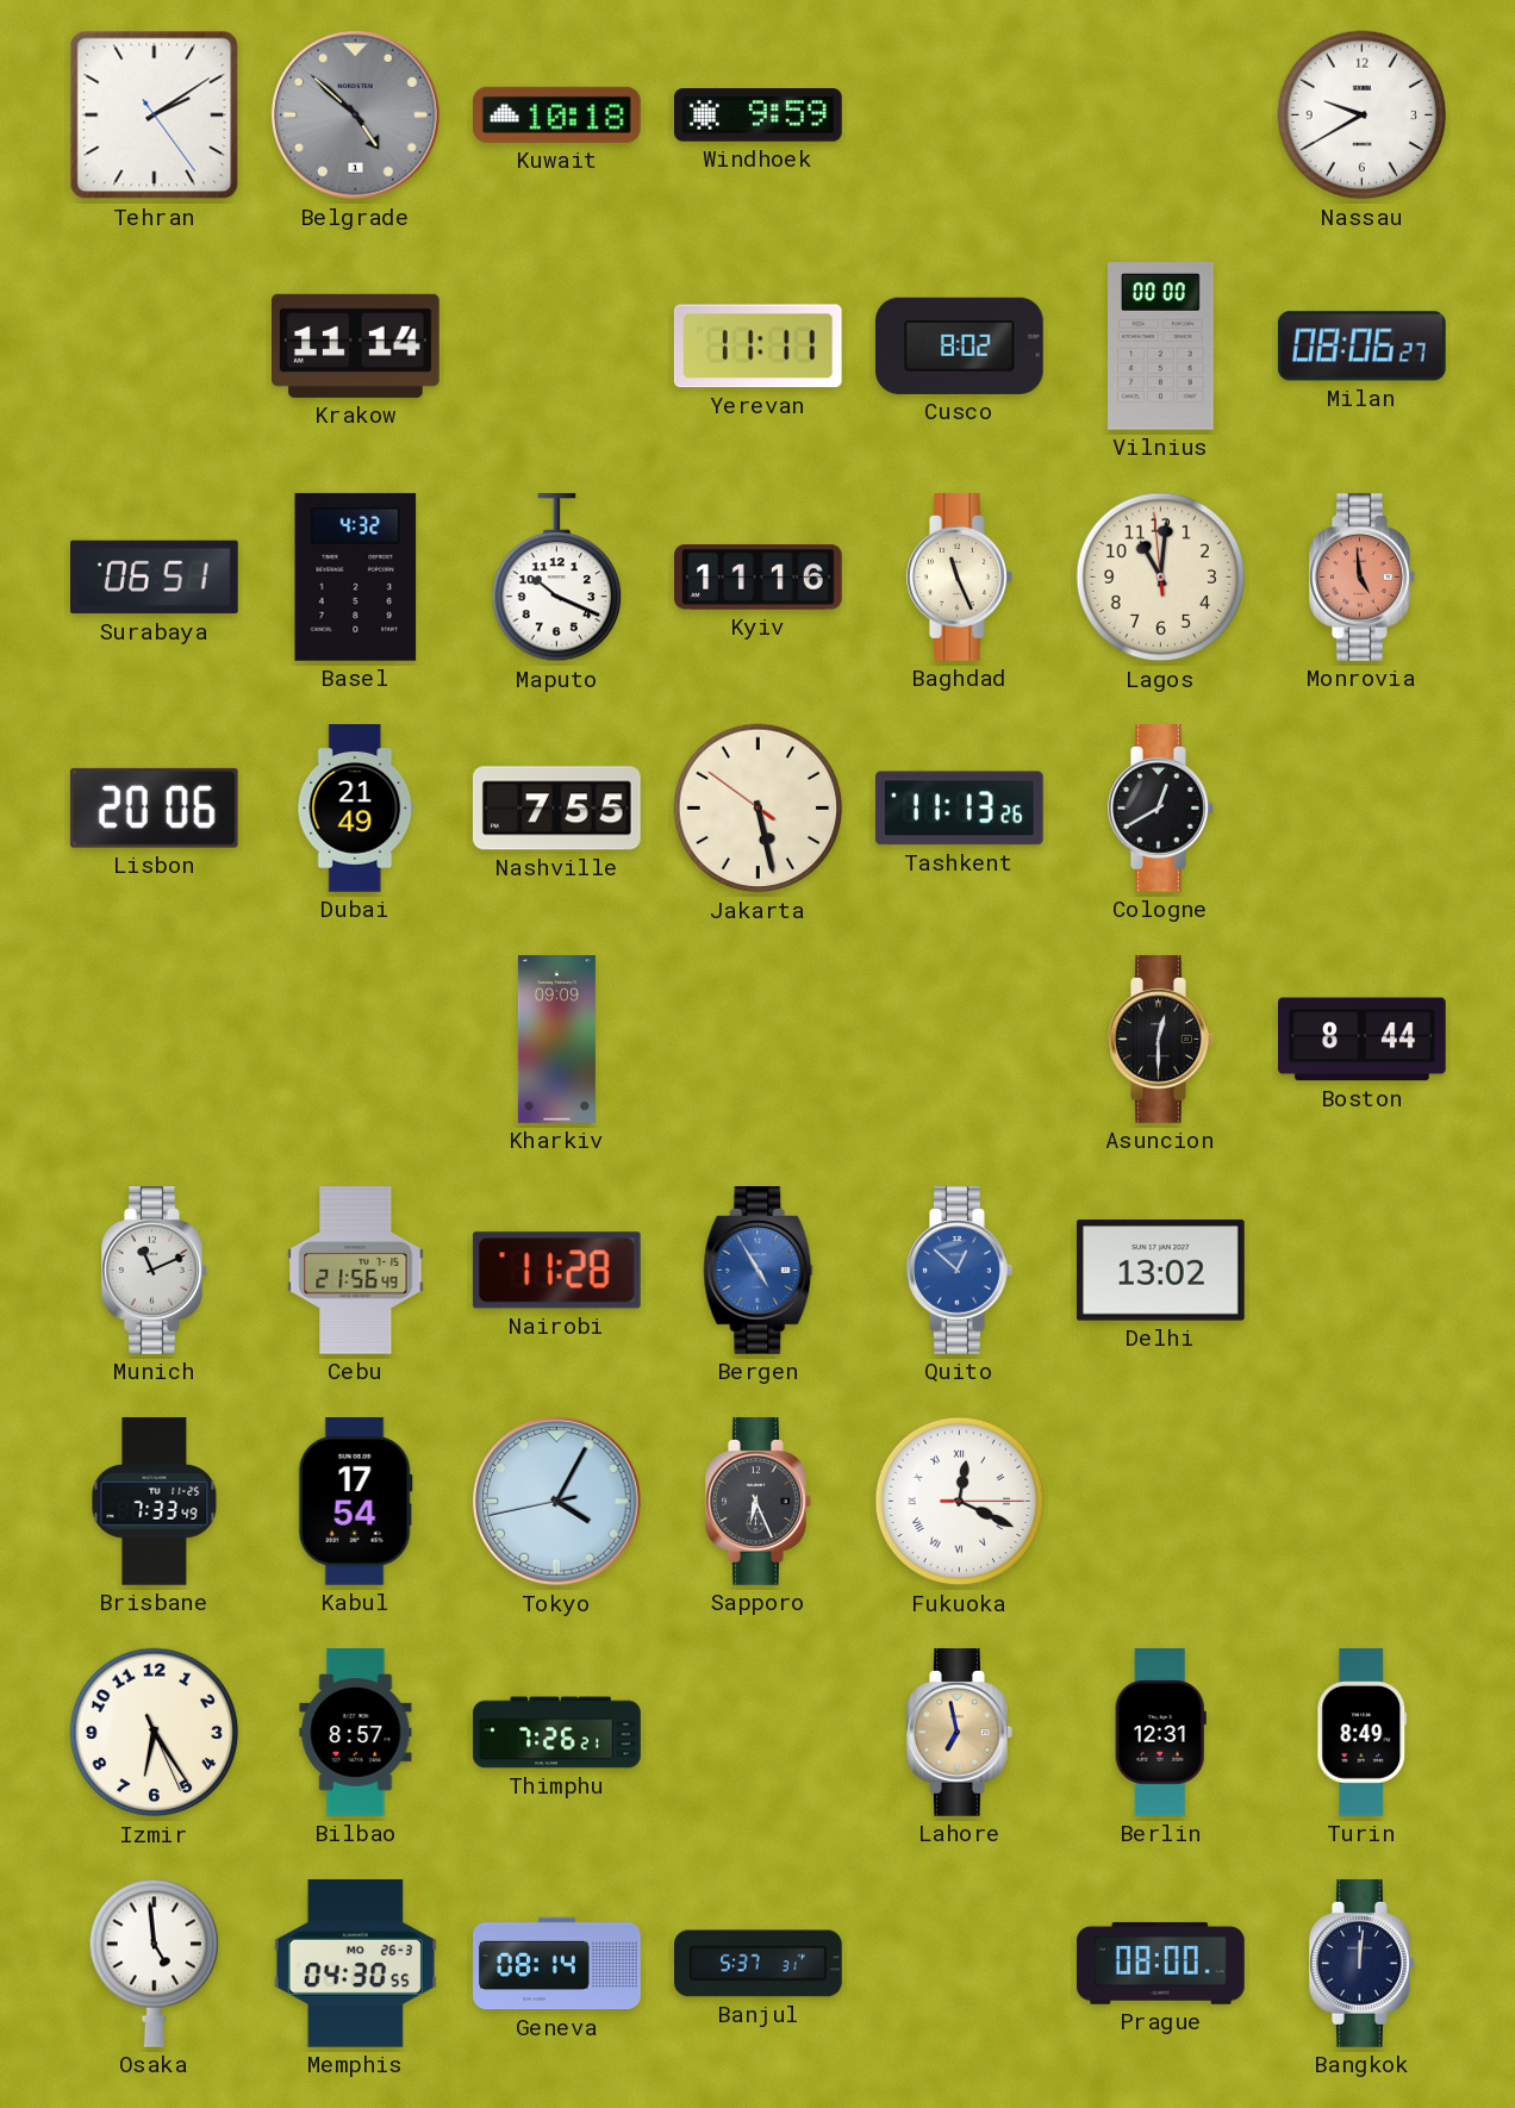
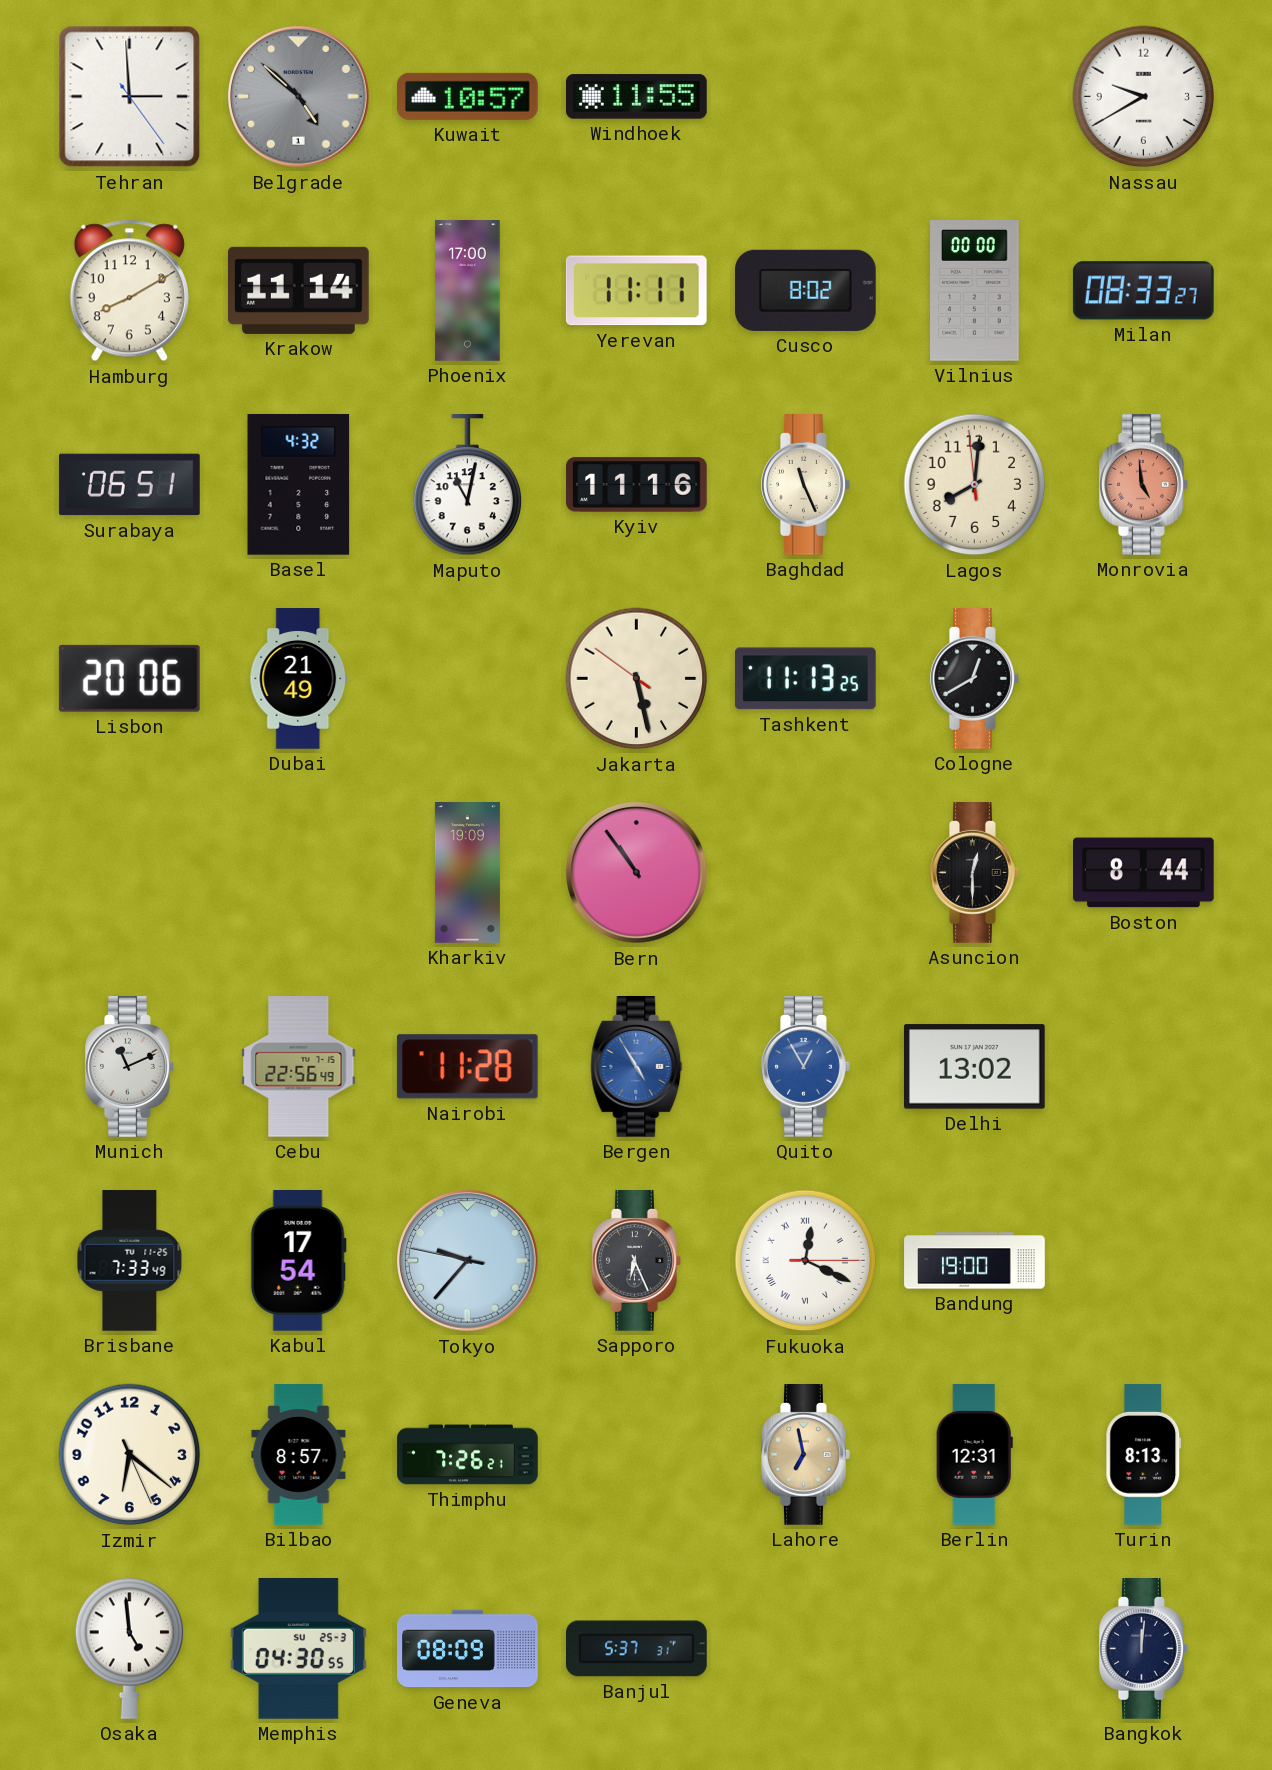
Tehran: 2:09 -> 2:59
Kuwait: 10:18 -> 10:57
Windhoek: 9:59 -> 11:55
Hamburg: none -> 8:10
Phoenix: none -> 17:00
Milan: 08:06 -> 08:33
Maputo: 10:19 -> 11:02
Lagos: 11:00 -> 8:00
Nashville: 7:55 -> none
Tashkent: 11:13:26 -> 11:13:25
Kharkiv: 09:09 -> 19:09
Bern: none -> 10:54
Cebu: 21:56 -> 22:56
Quito: 12:52 -> 12:55
Tokyo: 4:04 -> 9:36
Bandung: none -> 19:00
Izmir: 6:24 -> 6:21
Turin: 8:49 -> 8:13
Memphis date: MO 26-3 -> SU 25-3
Geneva: 08:14 -> 08:09
Prague: 08:00 -> none
